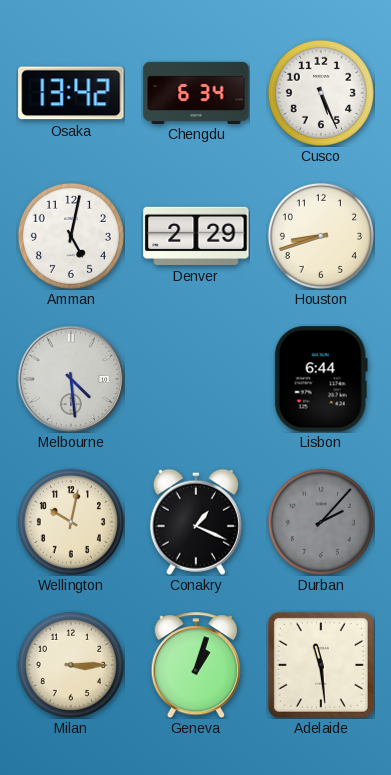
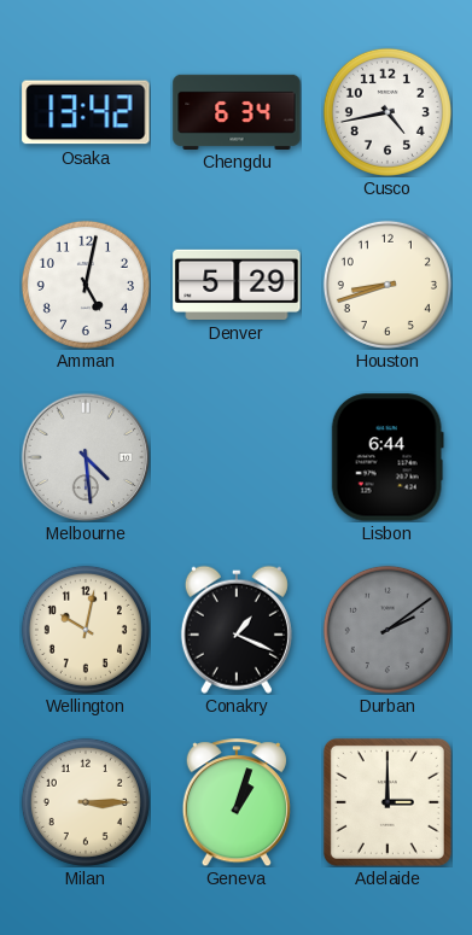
Cusco: 5:26 -> 4:43
Denver: 2:29 -> 5:29
Durban: 2:07 -> 2:09
Adelaide: 11:29 -> 3:00
